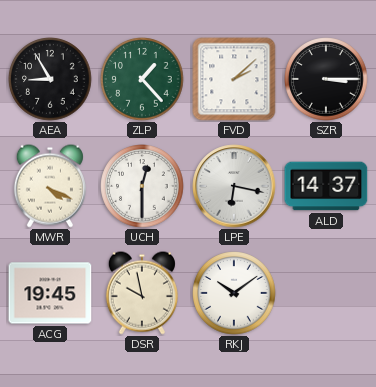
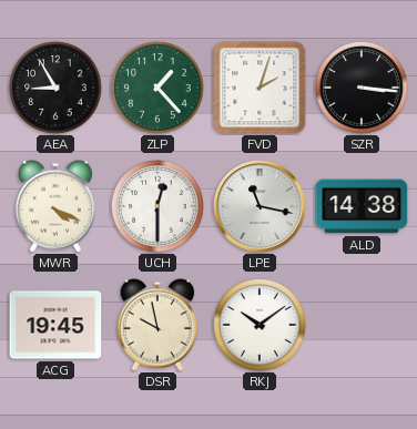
FVD: 2:08 -> 2:03
SZR: 3:15 -> 3:16
LPE: 6:17 -> 11:17
ALD: 14:37 -> 14:38
